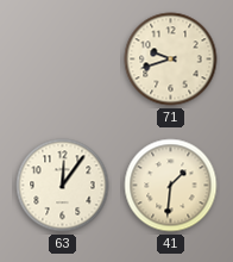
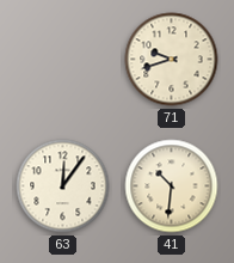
41: 1:31 -> 10:31
